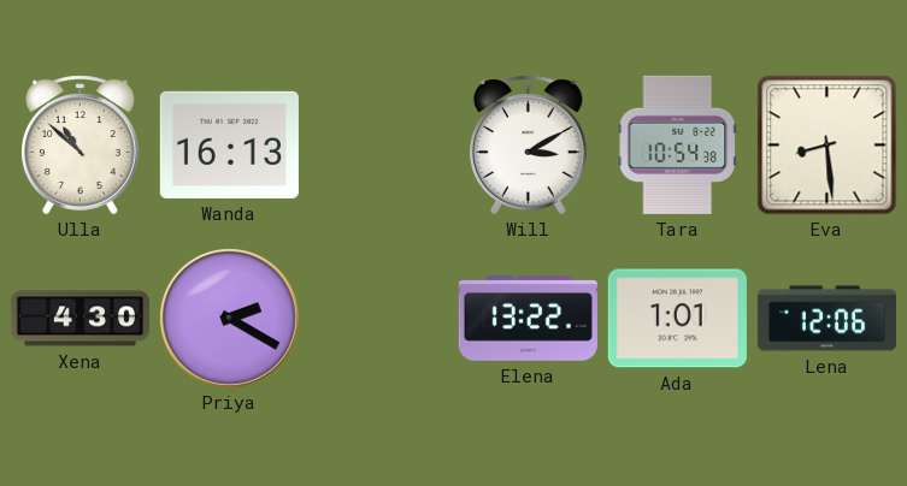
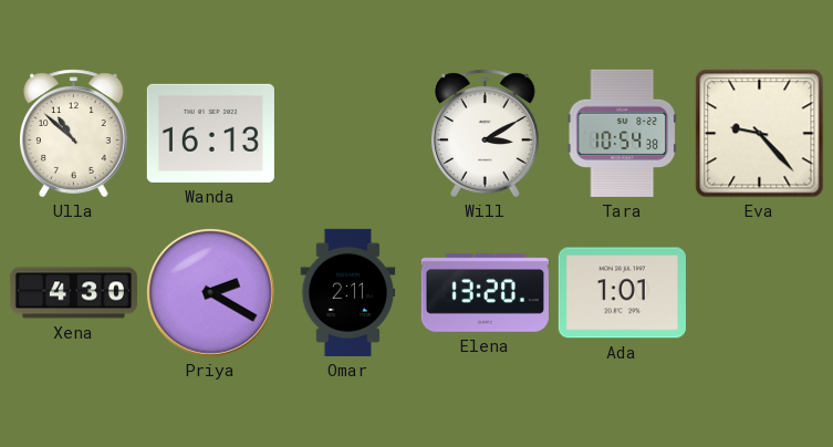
Eva: 8:29 -> 9:23
Omar: none -> 2:11
Elena: 13:22 -> 13:20
Lena: 12:06 -> none
